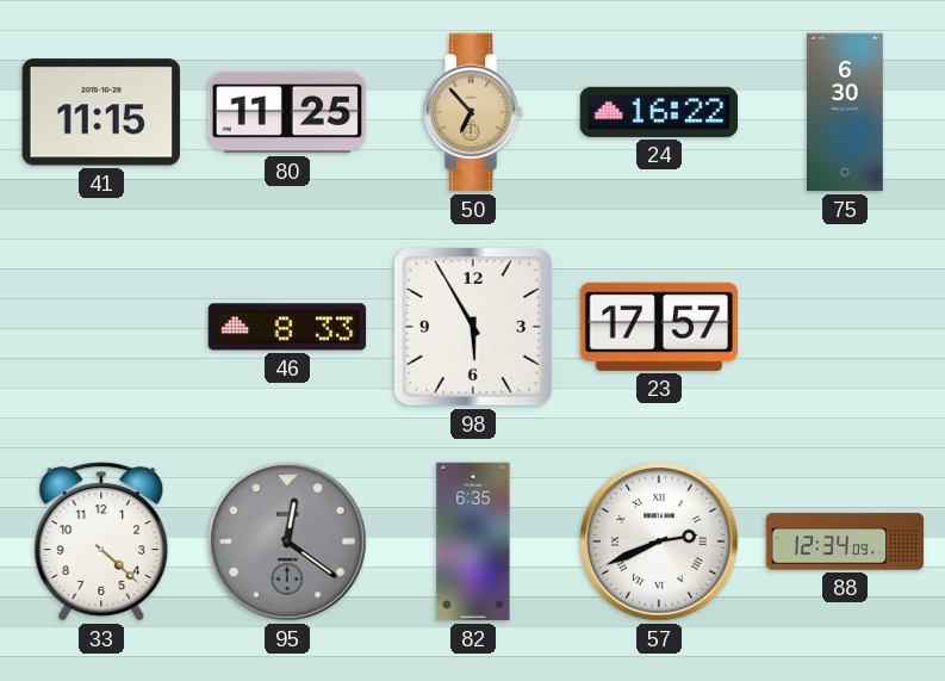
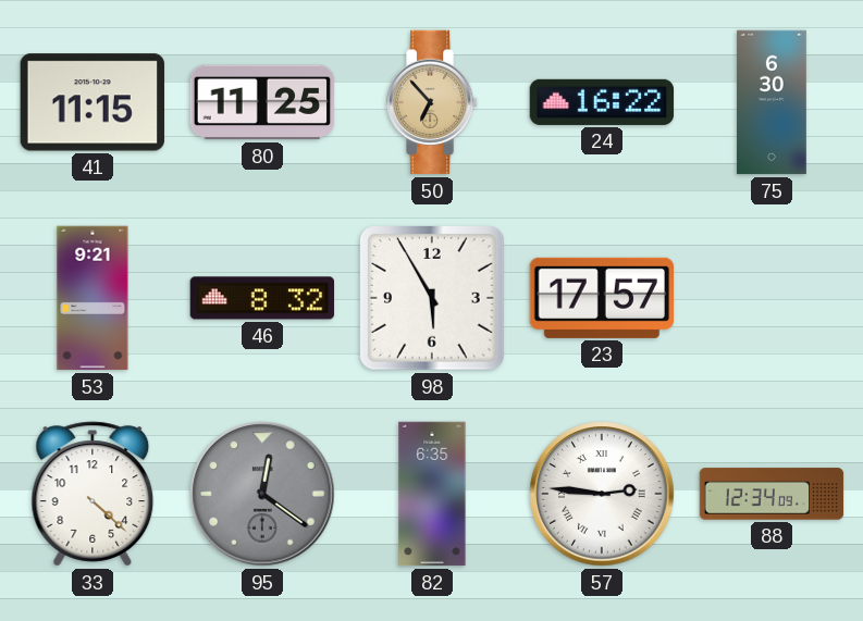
53: none -> 9:21
46: 8:33 -> 8:32
57: 2:41 -> 2:46
